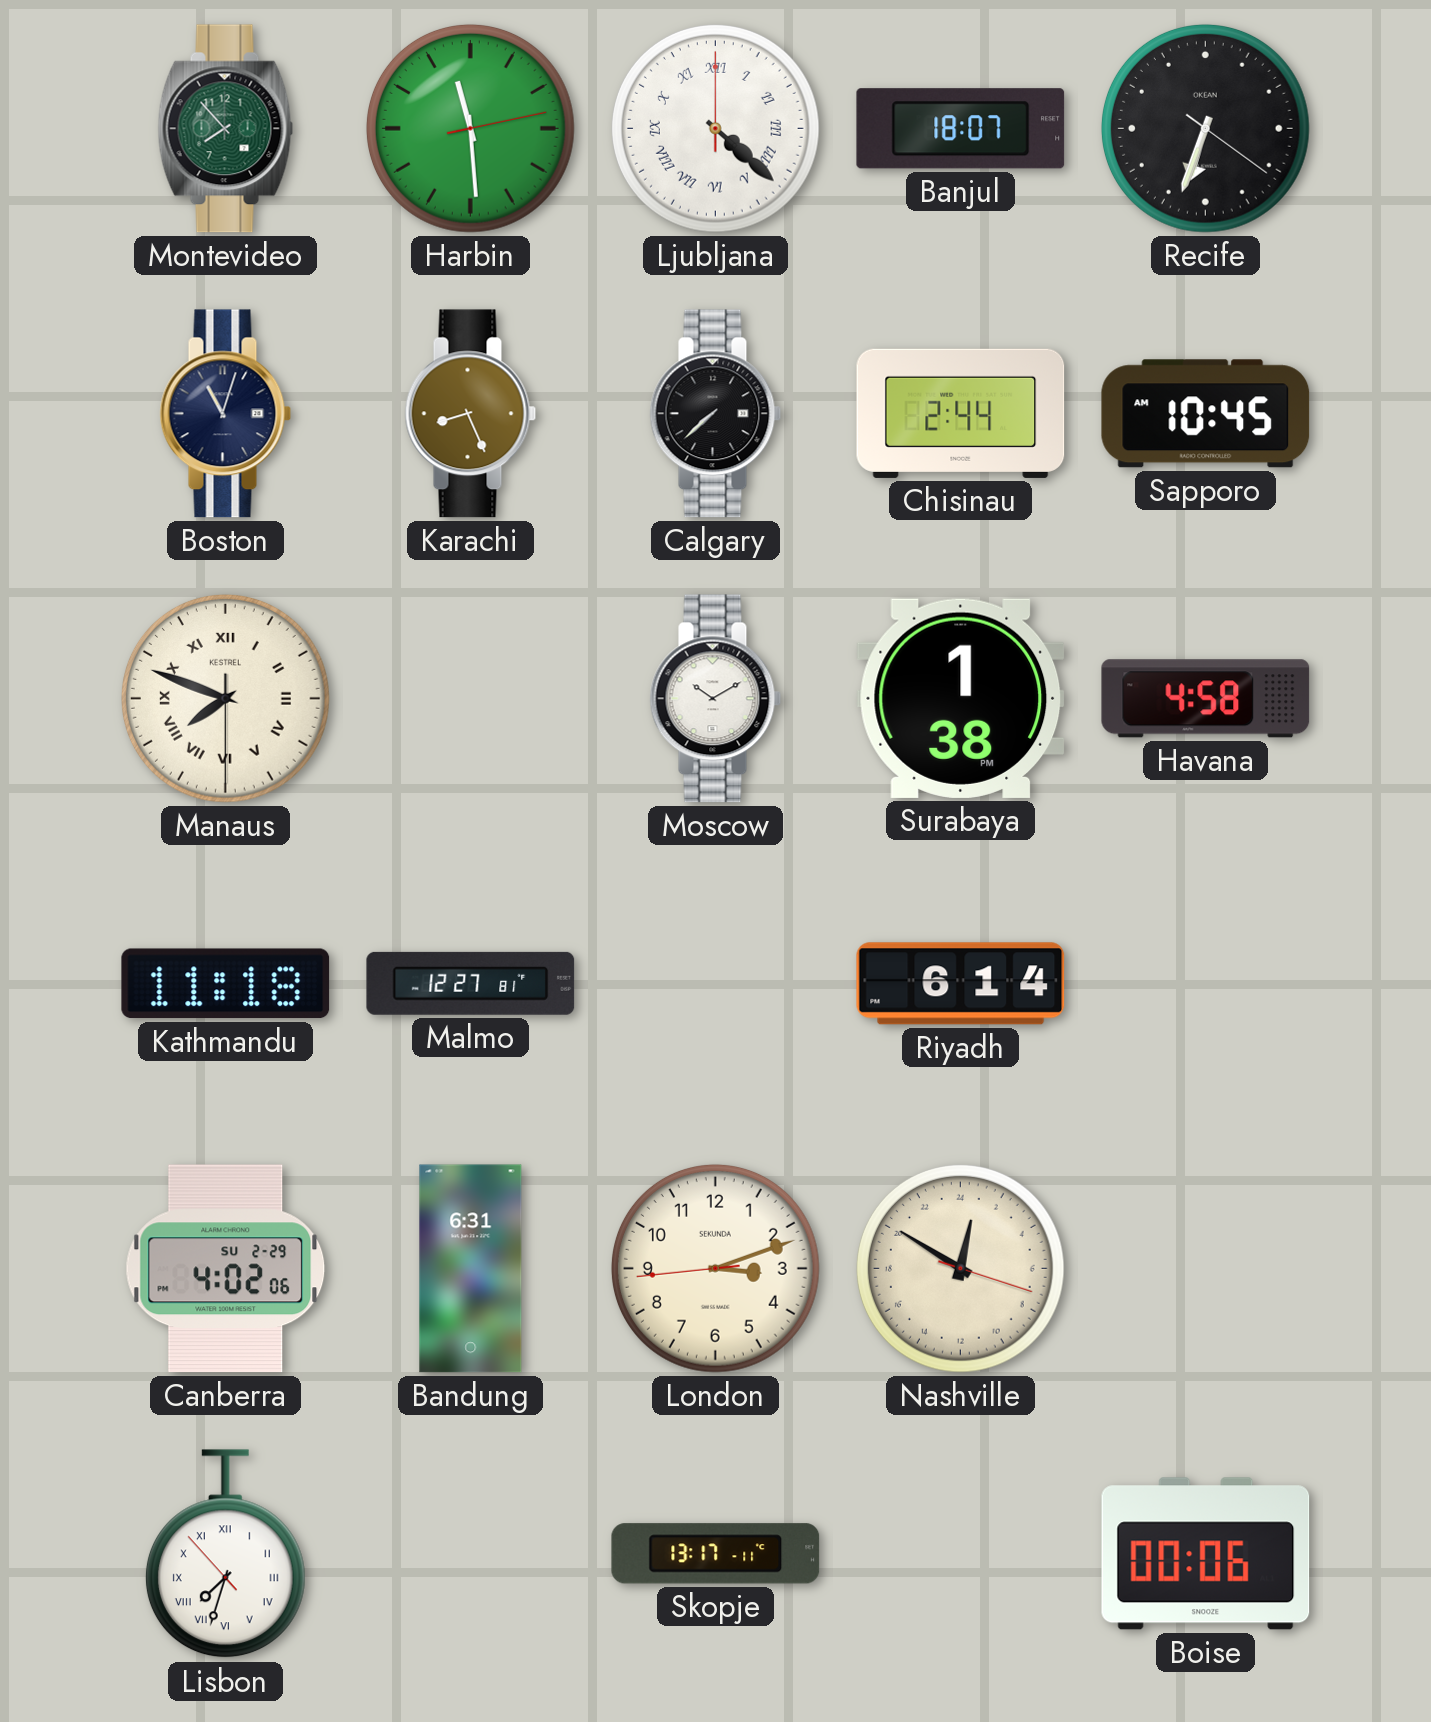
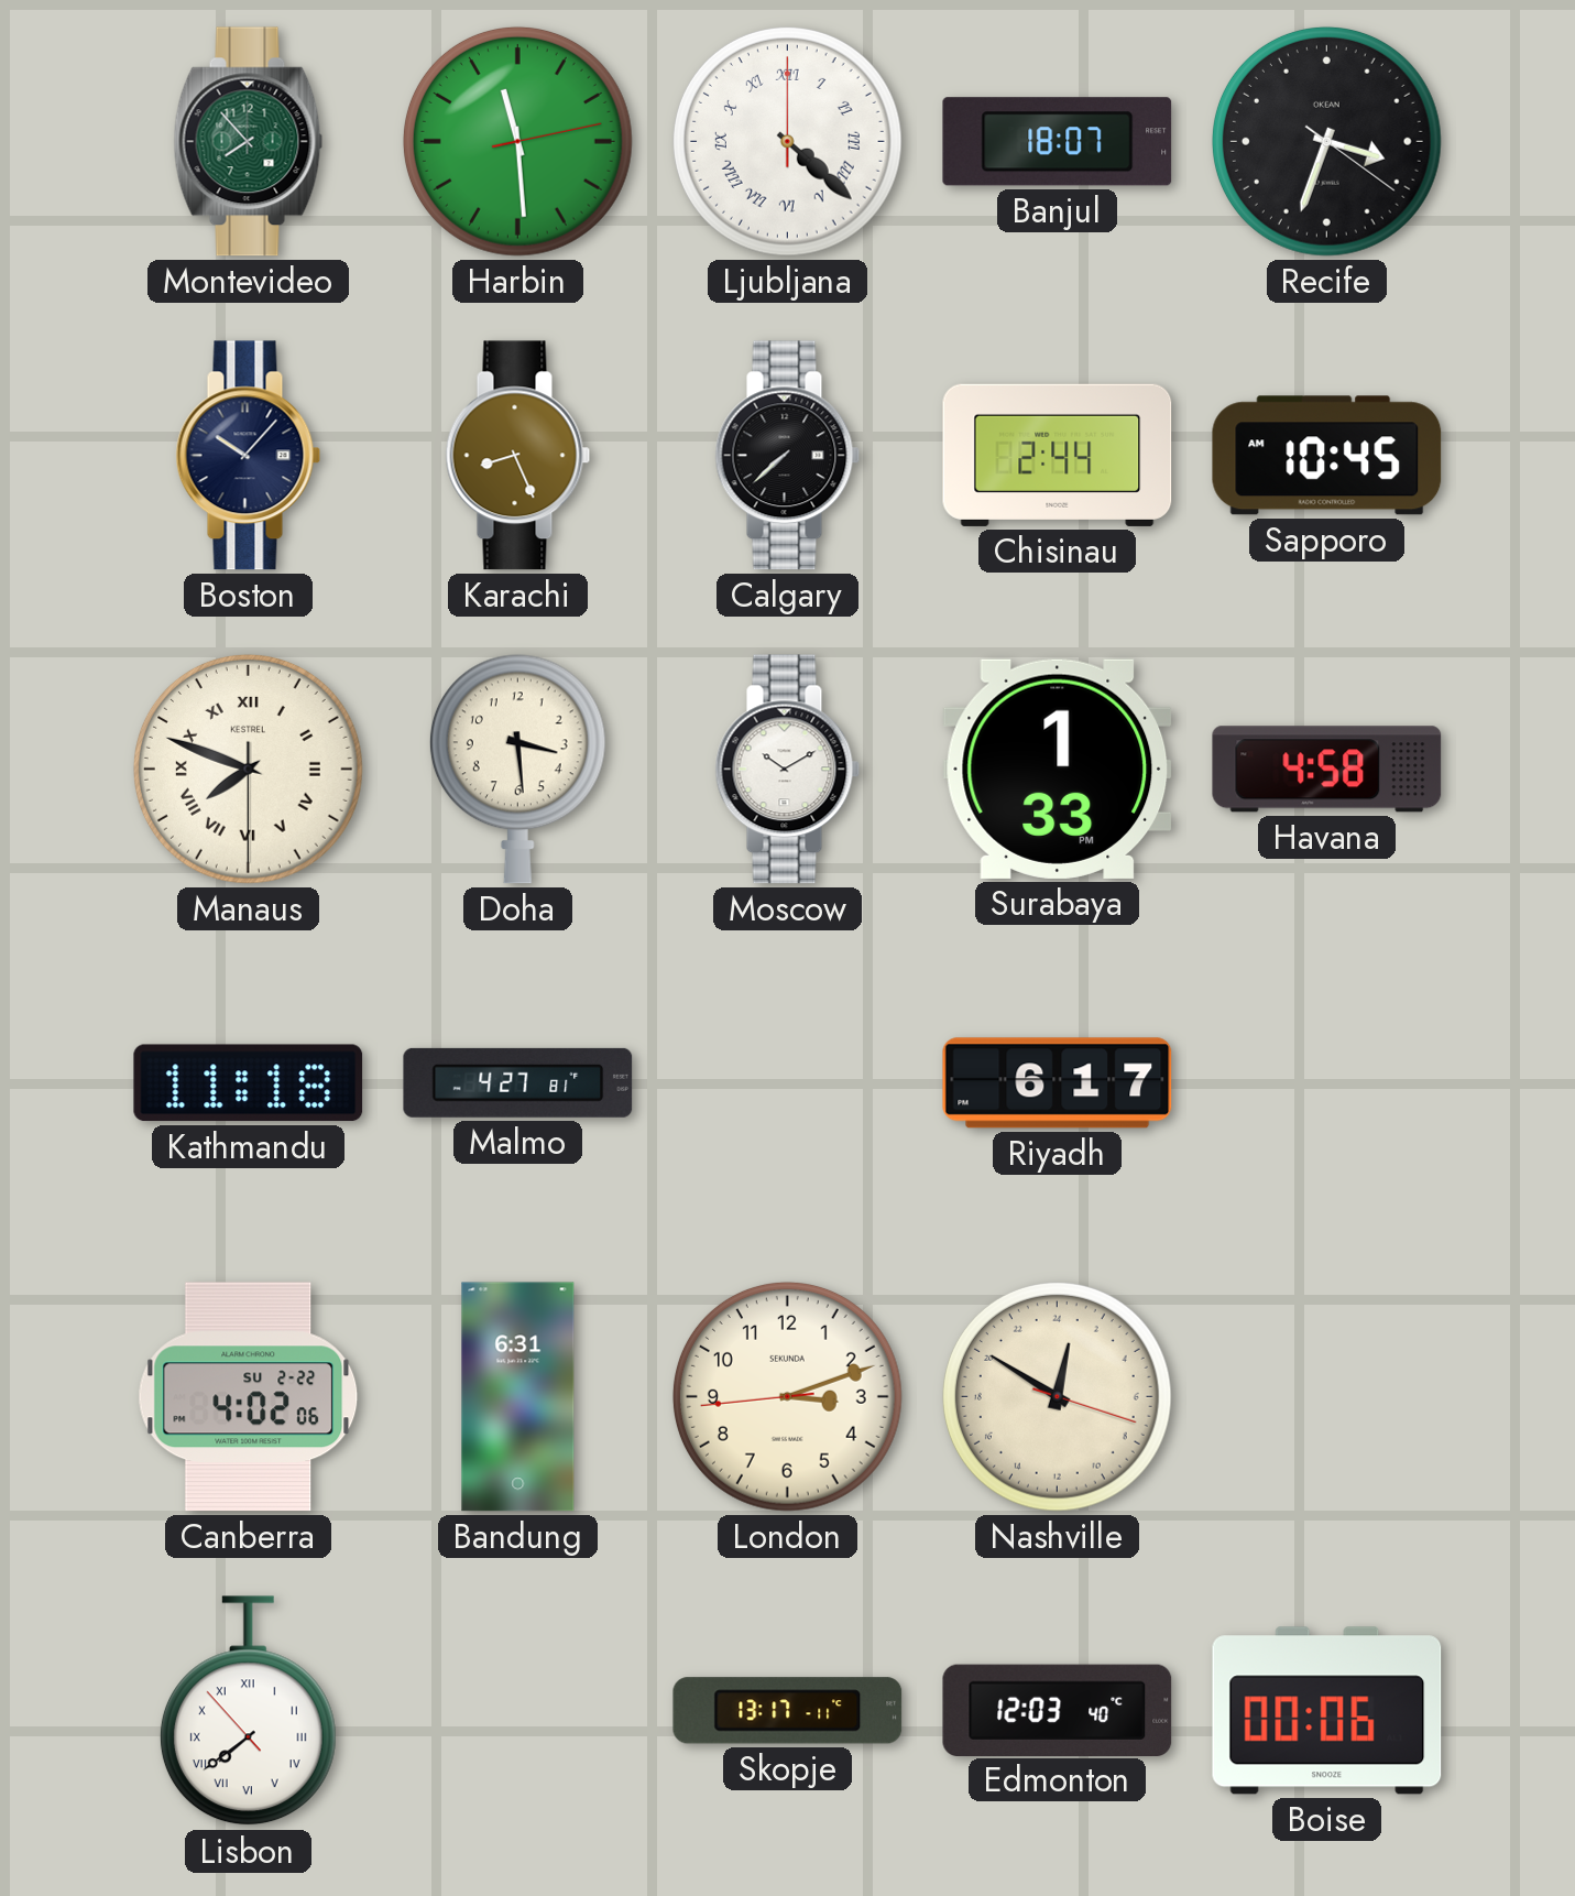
Recife: 6:33 -> 3:33
Boston: 11:03 -> 10:07
Doha: none -> 3:29
Surabaya: 1:38 -> 1:33
Malmo: 12:27 -> 4:27
Riyadh: 6:14 -> 6:17
Canberra date: SU 2-29 -> SU 2-22
Lisbon: 7:32 -> 7:38
Edmonton: none -> 12:03
